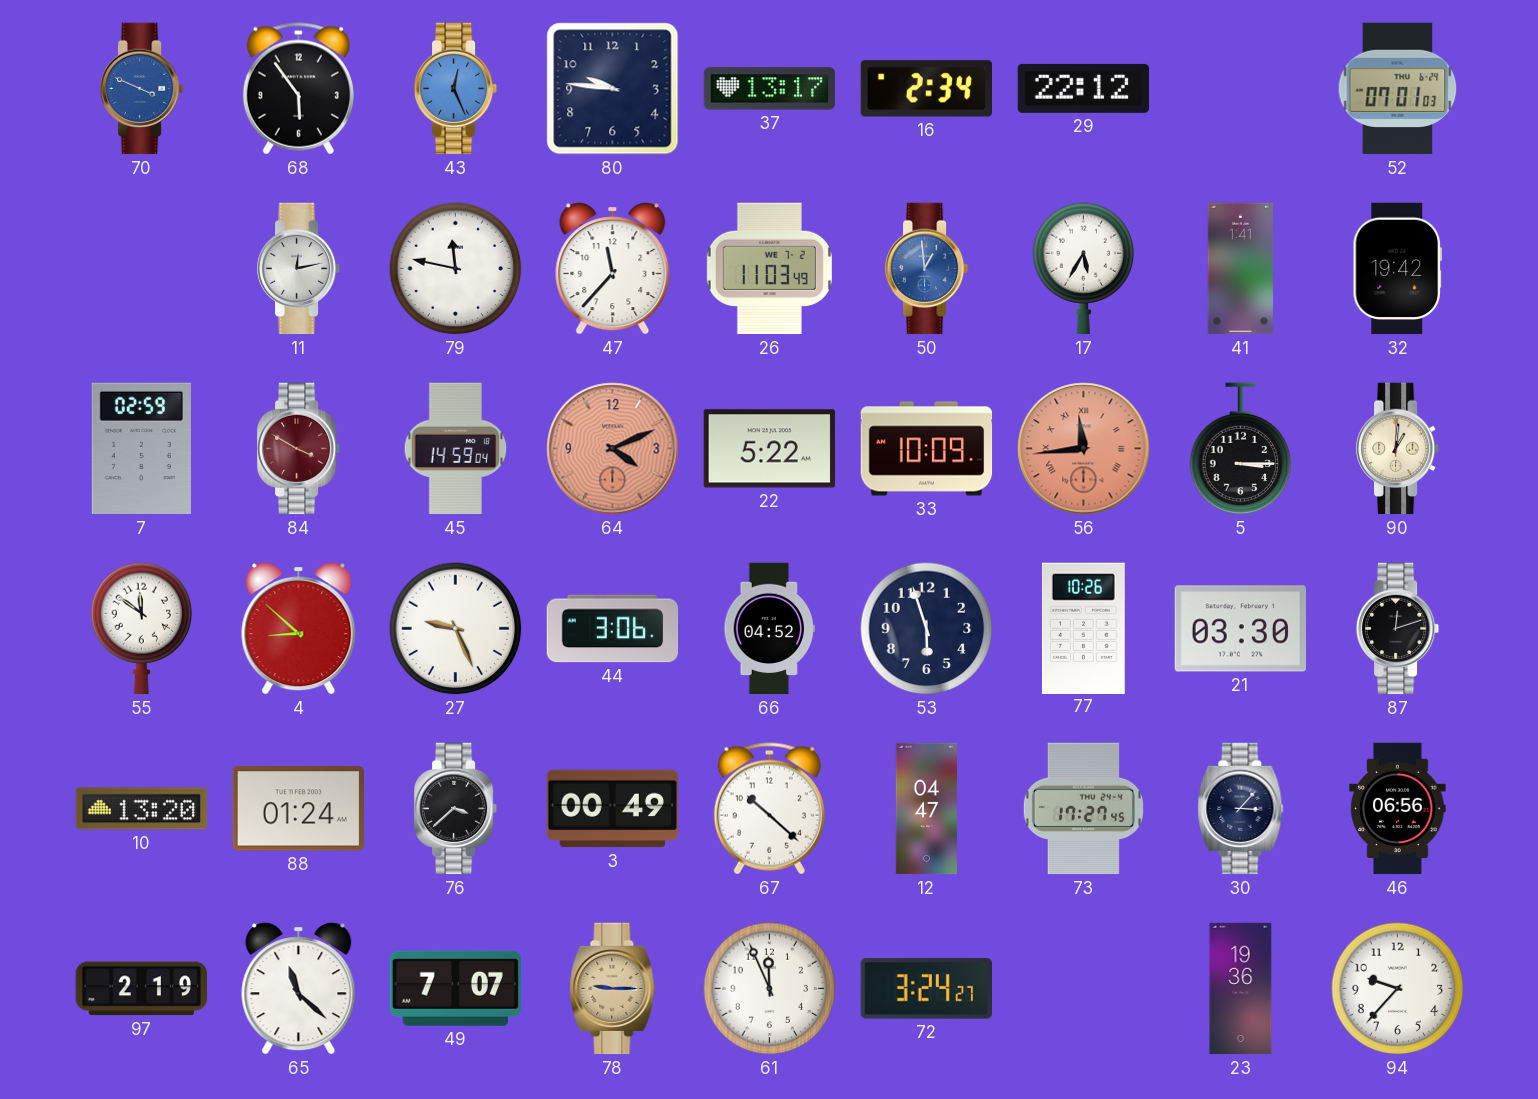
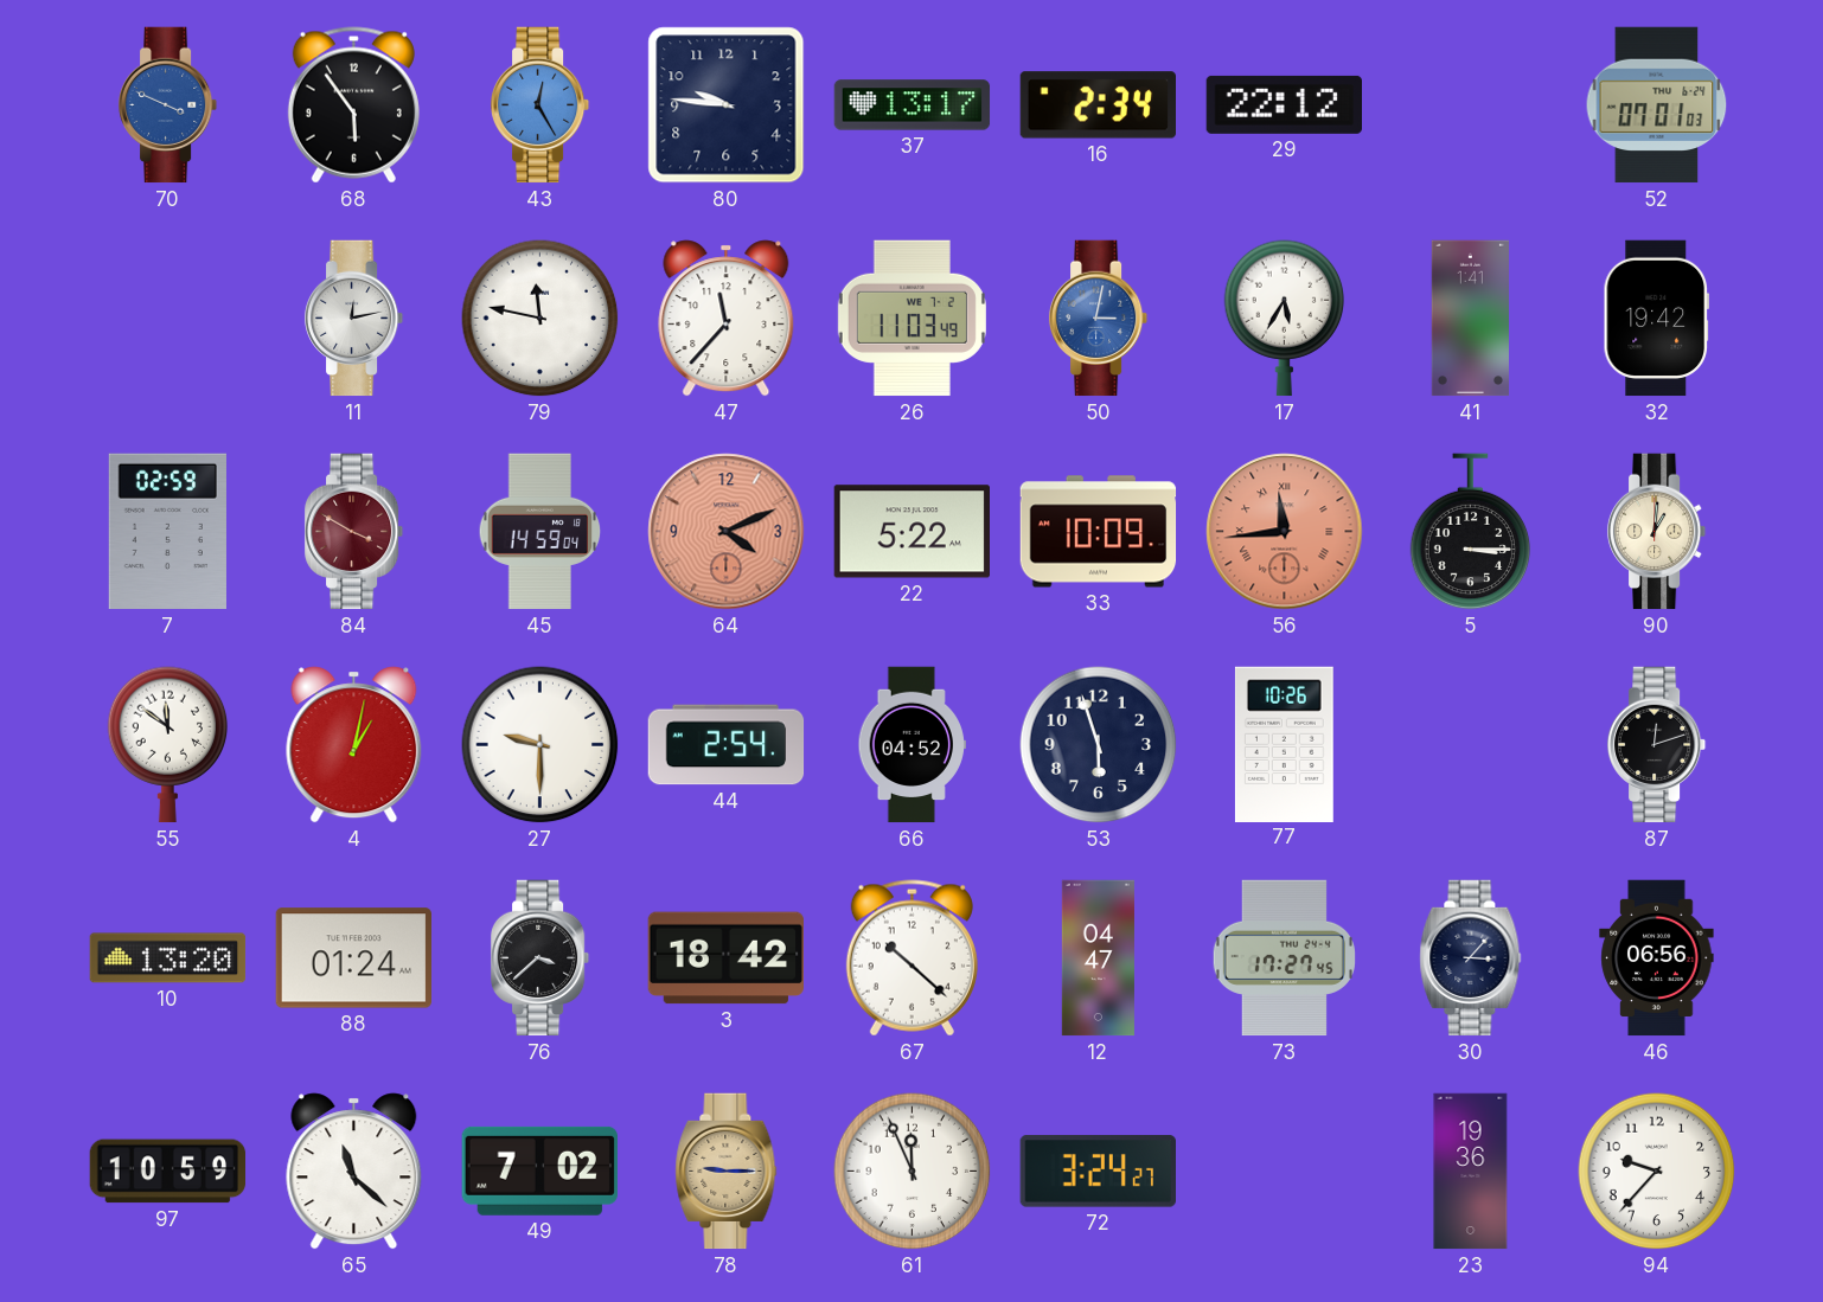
43: 12:26 -> 12:25
50: 12:59 -> 3:02
4: 8:52 -> 1:02
27: 9:26 -> 9:30
44: 3:06 -> 2:54
21: 03:30 -> none
3: 00:49 -> 18:42
97: 2:19 -> 10:59
49: 7:07 -> 7:02
